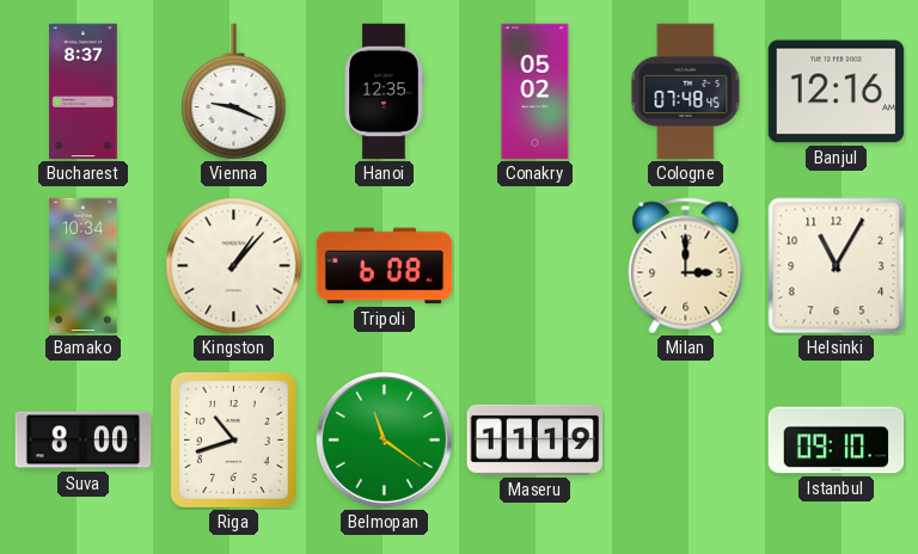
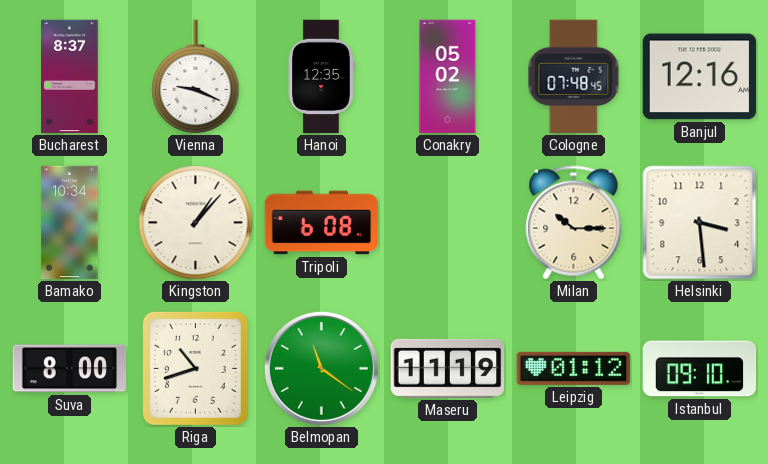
Milan: 3:00 -> 10:15
Helsinki: 11:05 -> 3:29
Leipzig: none -> 01:12
